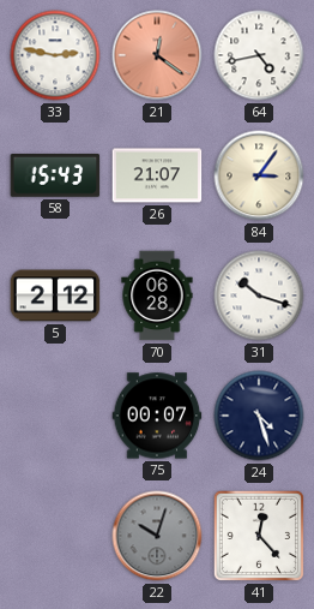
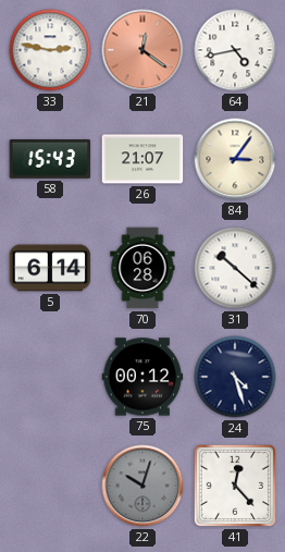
5: 2:12 -> 6:14
31: 10:18 -> 10:22
75: 00:07 -> 00:12
